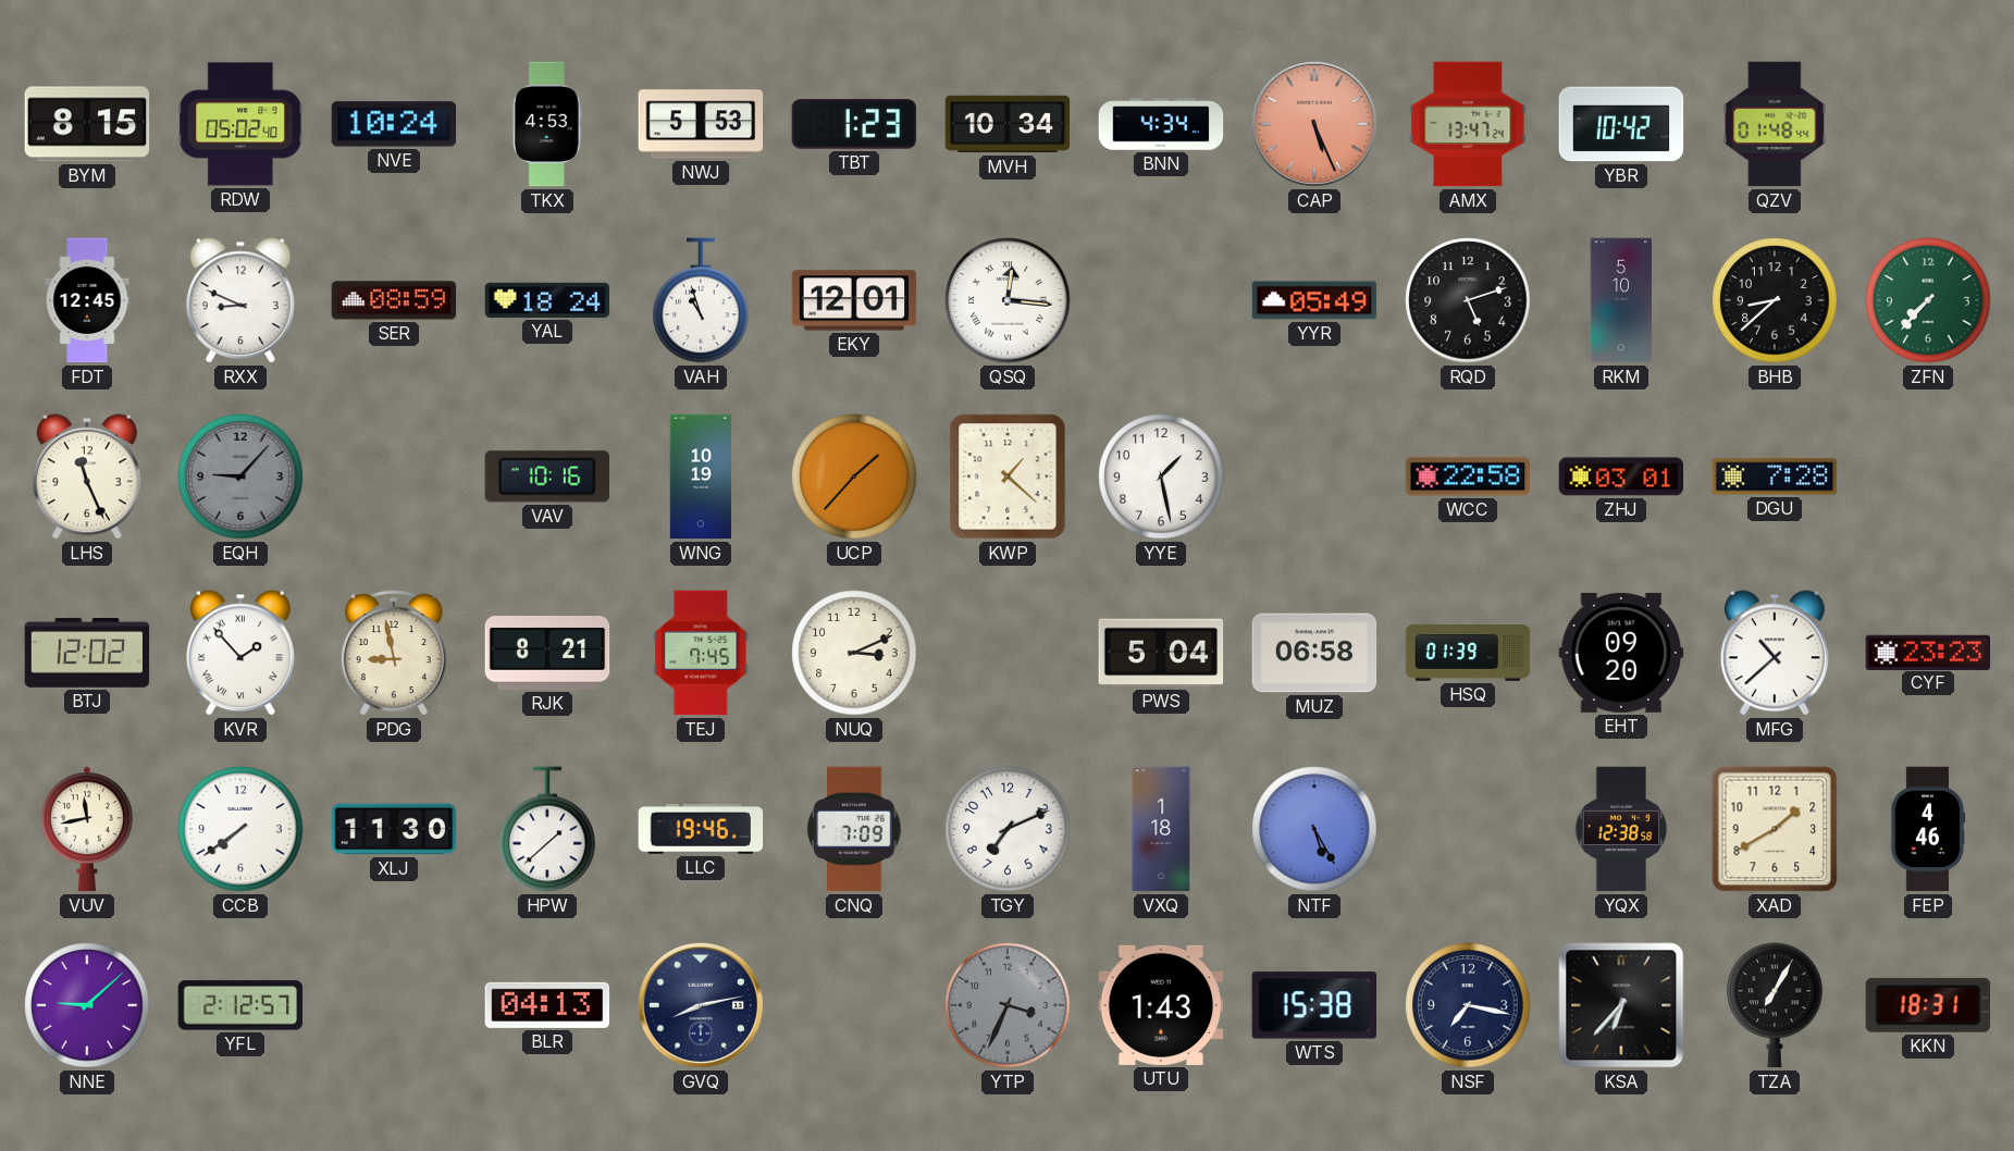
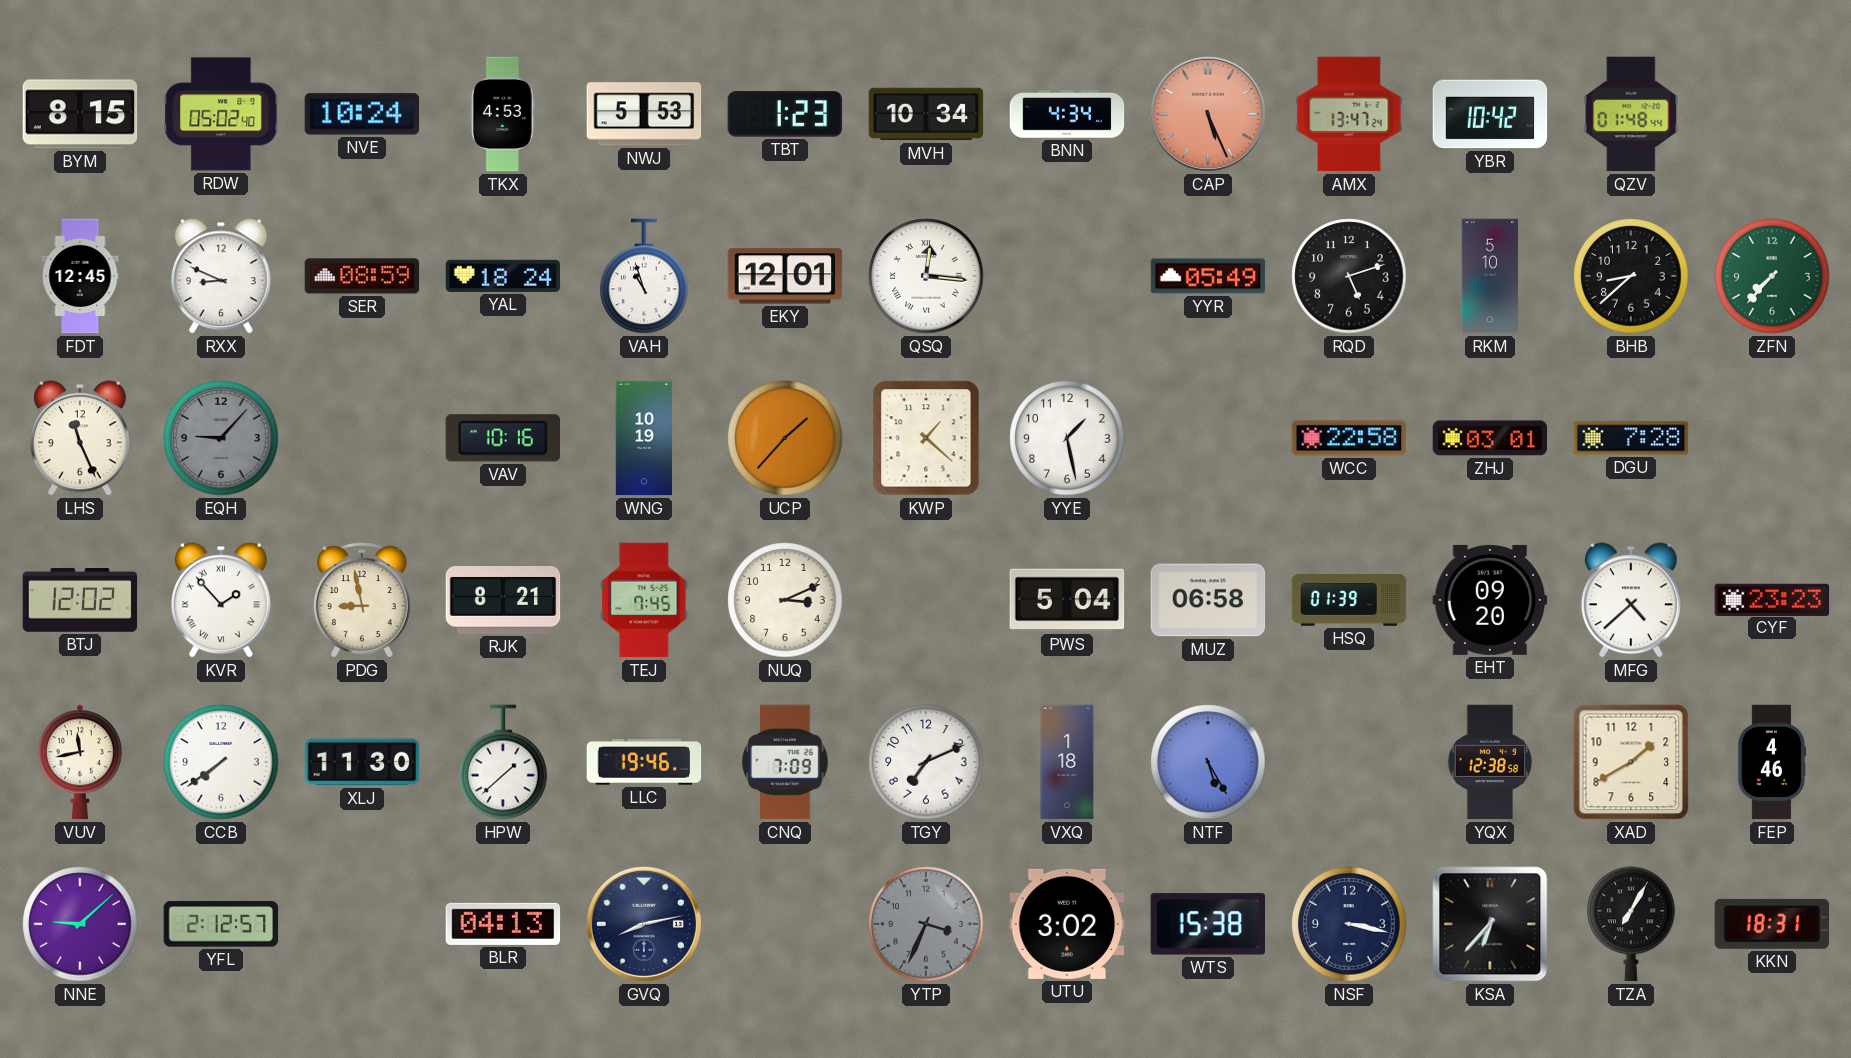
MFG: 10:38 -> 4:38
UTU: 1:43 -> 3:02
NSF: 7:17 -> 3:17
